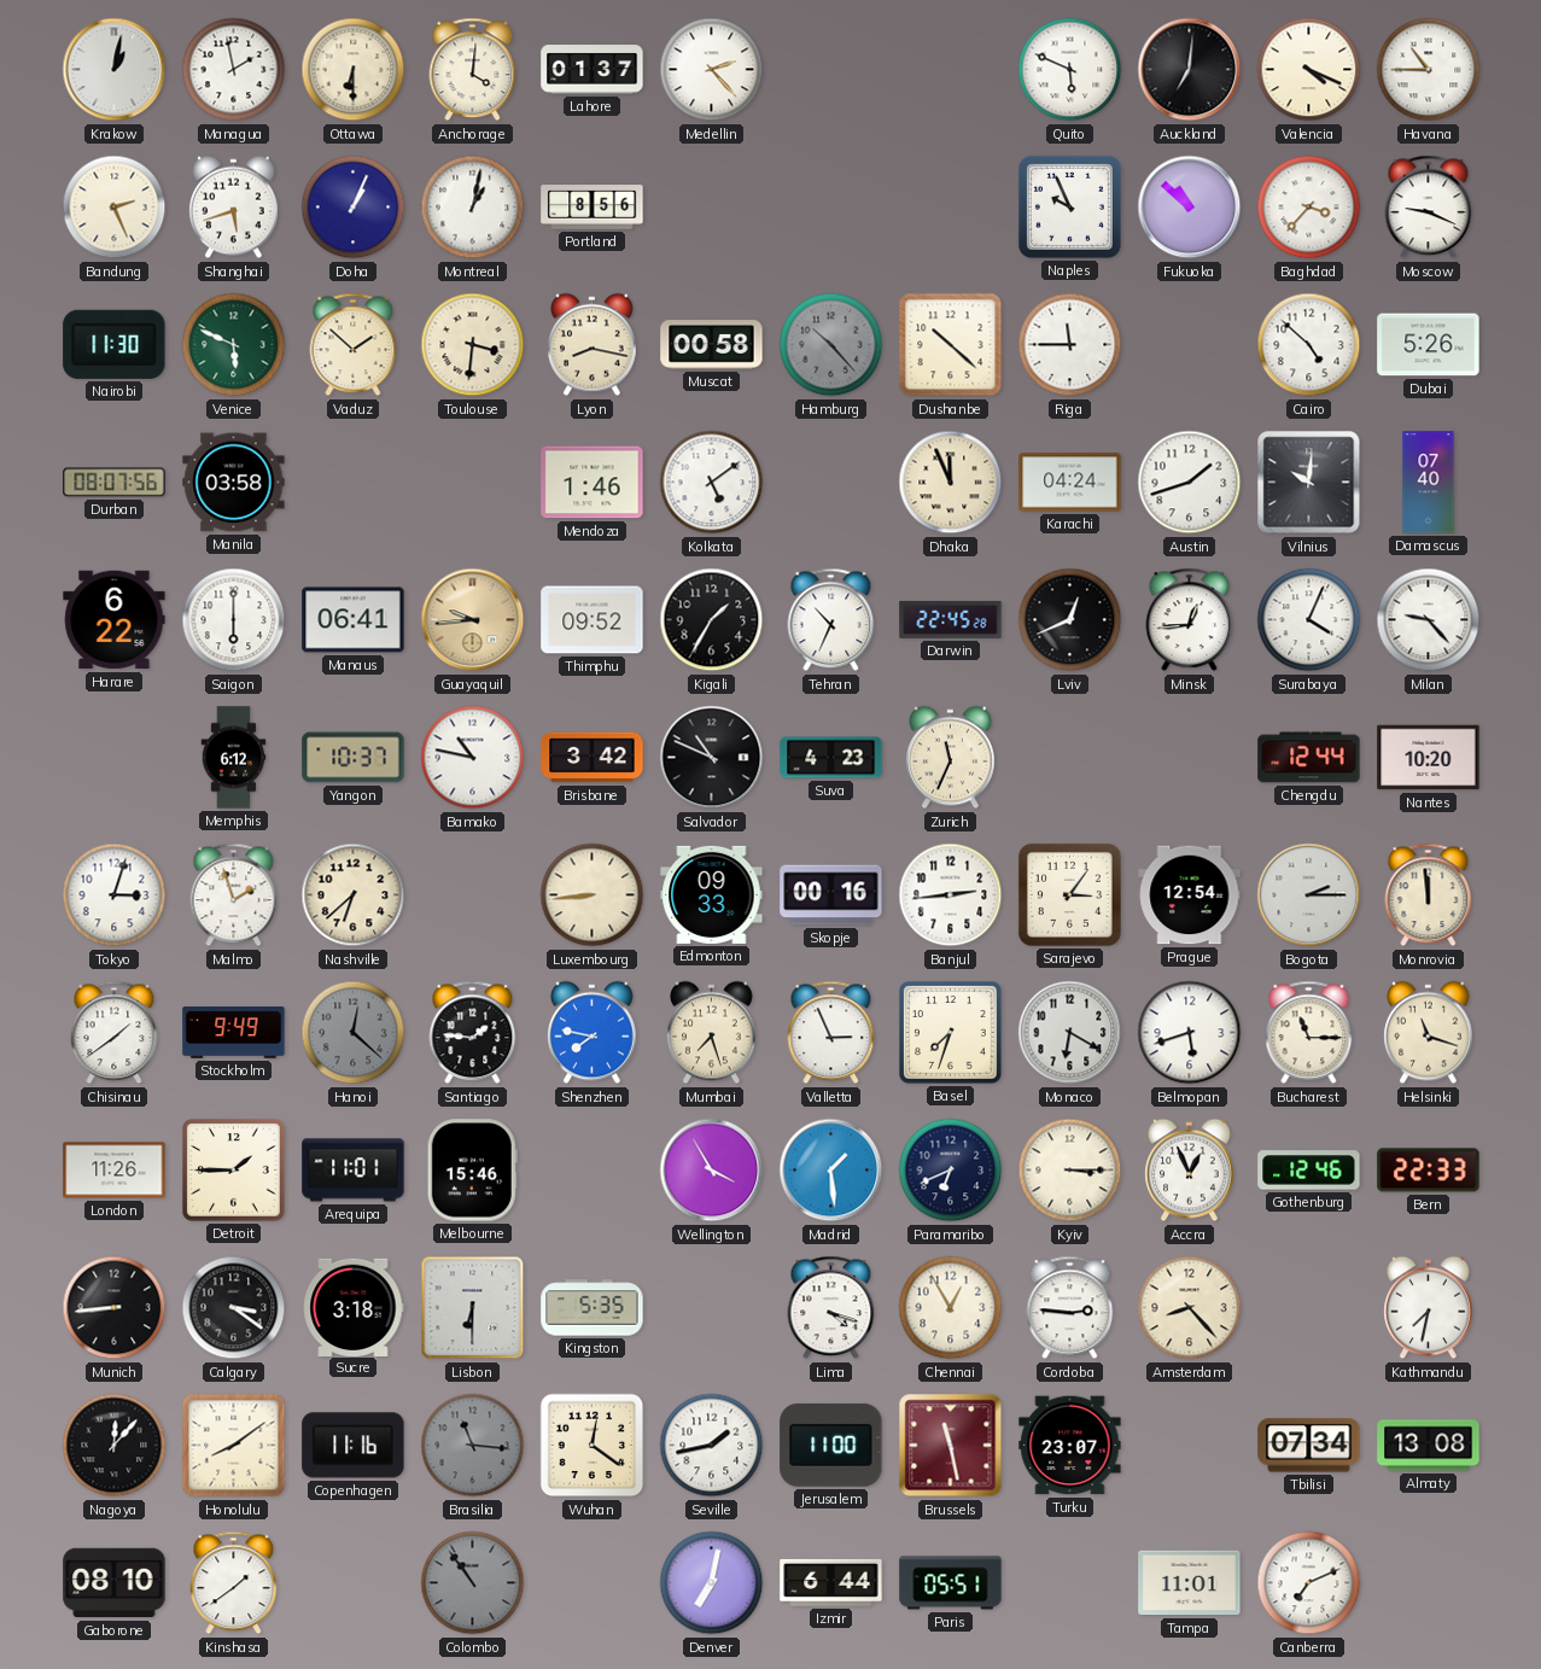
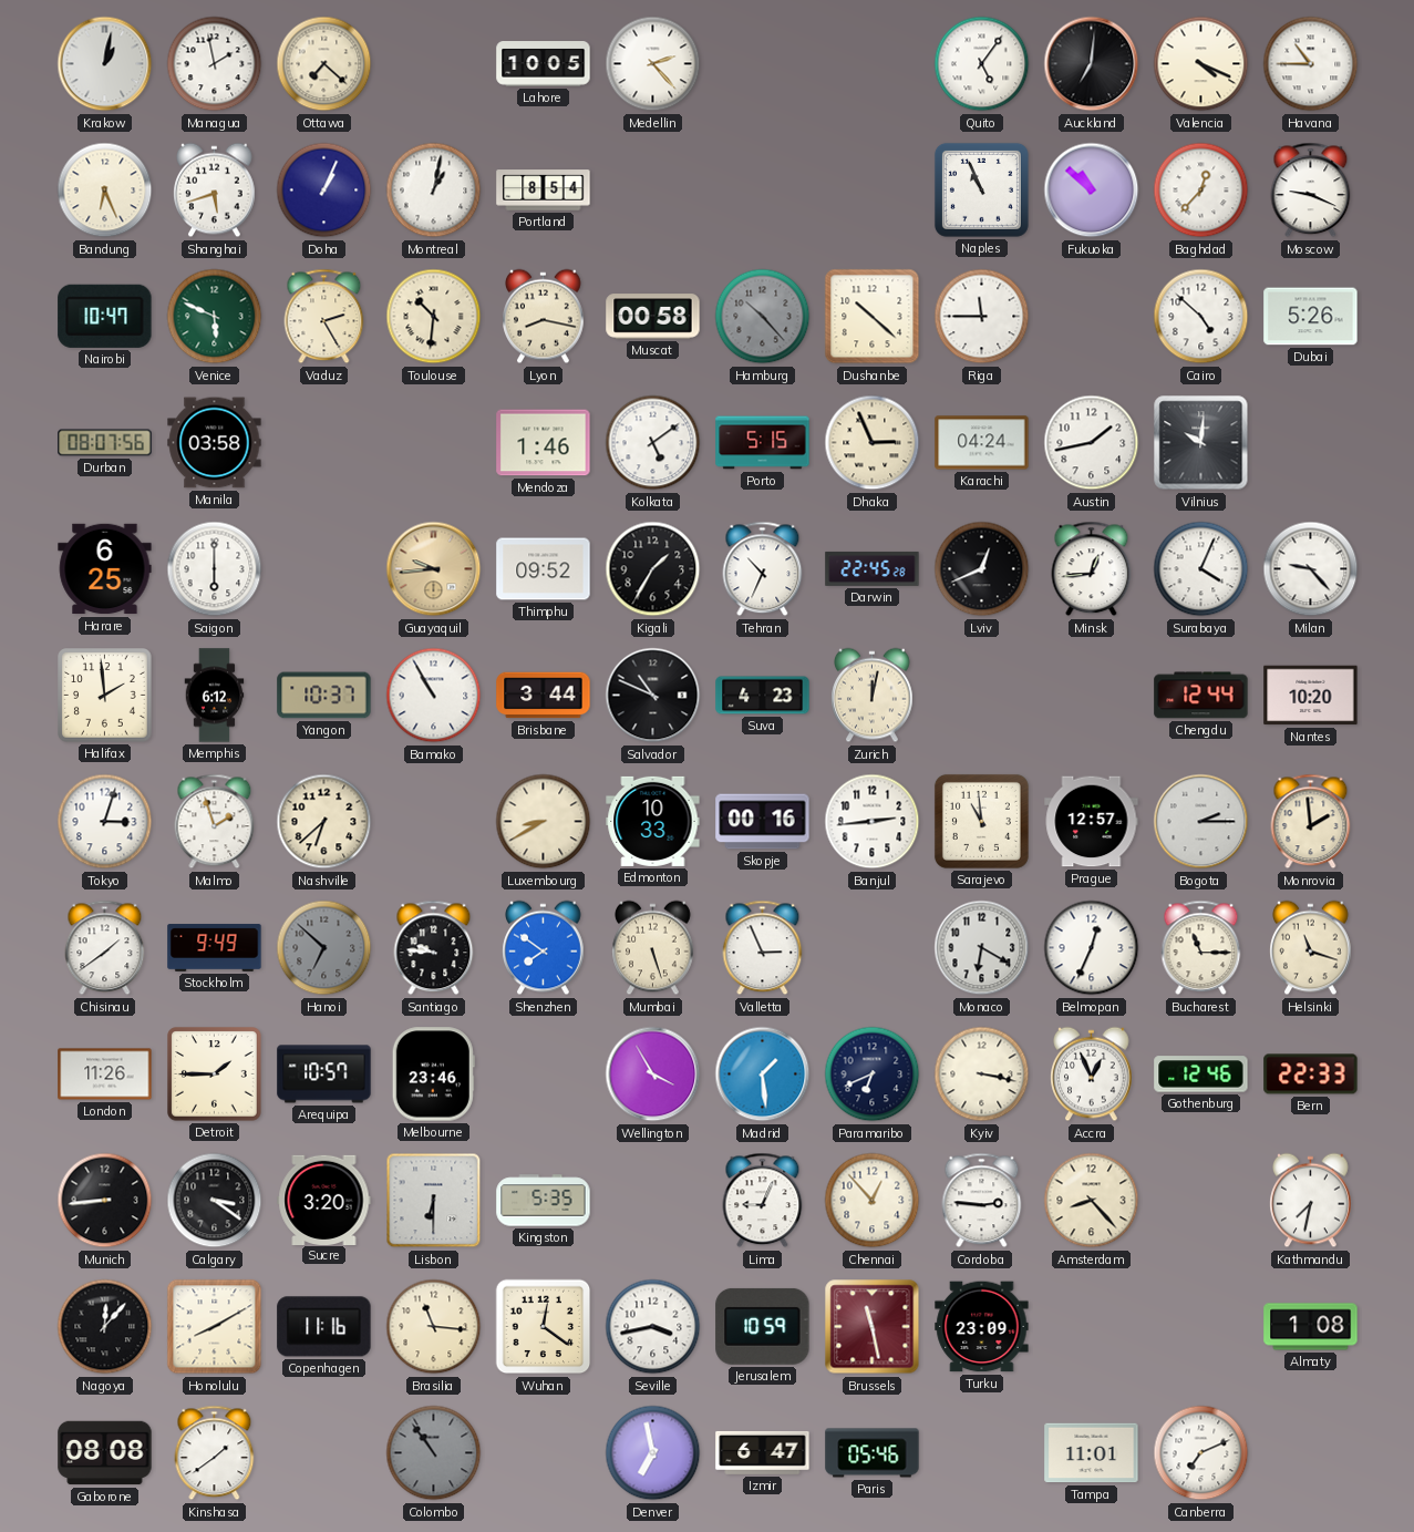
Ottawa: 6:30 -> 7:22
Anchorage: 4:01 -> none
Lahore: 01:37 -> 10:05
Quito: 5:49 -> 5:06
Bandung: 2:26 -> 6:26
Portland: 8:56 -> 8:54
Naples: 9:56 -> 10:56
Baghdad: 3:37 -> 12:37
Nairobi: 11:30 -> 10:47
Vaduz: 1:52 -> 2:25
Toulouse: 3:31 -> 10:31
Porto: none -> 5:15
Dhaka: 11:56 -> 2:56
Austin: 1:42 -> 1:43
Damascus: 07:40 -> none
Harare: 6:22 -> 6:25
Manaus: 06:41 -> none
Halifax: none -> 1:59
Bamako: 10:47 -> 10:55
Brisbane: 3:42 -> 3:44
Zurich: 11:34 -> 12:02
Luxembourg: 8:44 -> 8:40
Edmonton: 09:33 -> 10:33
Sarajevo: 3:06 -> 10:59
Prague: 12:54 -> 12:57
Monrovia: 11:59 -> 1:59
Hanoi: 12:22 -> 6:52
Santiago: 1:46 -> 9:46
Shenzhen: 7:47 -> 7:51
Mumbai: 7:27 -> 5:27
Basel: 7:33 -> none
Belmopan: 5:42 -> 12:34
Arequipa: 11:01 -> 10:57
Melbourne: 15:46 -> 23:46
Kyiv: 3:15 -> 3:17
Sucre: 3:18 -> 3:20
Lima: 4:18 -> 9:04
Chennai: 12:55 -> 12:53
Honolulu: 8:09 -> 8:10
Brasilia dial: grey -> cream
Seville: 1:43 -> 3:43
Jerusalem: 11:00 -> 10:59
Turku: 23:07 -> 23:09
Tbilisi: 07:34 -> none
Almaty: 13:08 -> 1:08
Gaborone: 08:10 -> 08:08
Denver: 7:02 -> 6:58
Izmir: 6:44 -> 6:47
Paris: 05:51 -> 05:46
